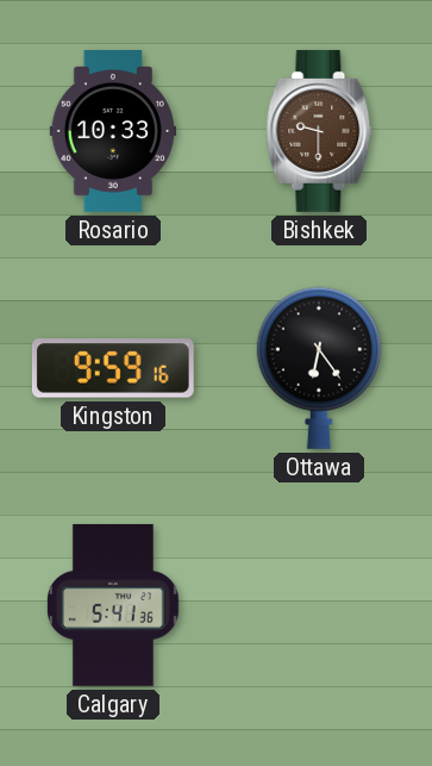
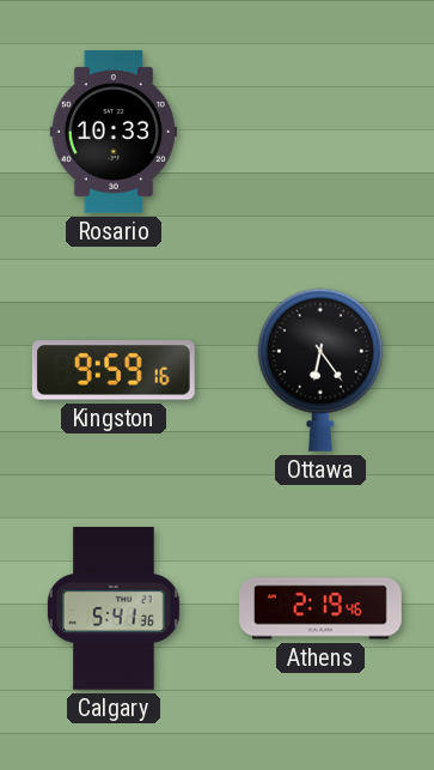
Bishkek: 9:30 -> none
Athens: none -> 2:19
